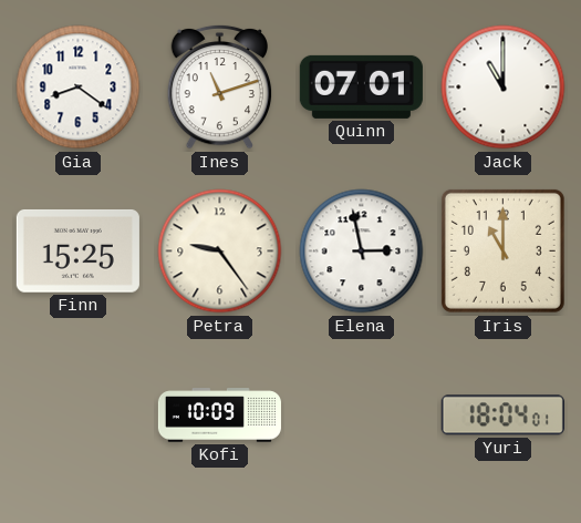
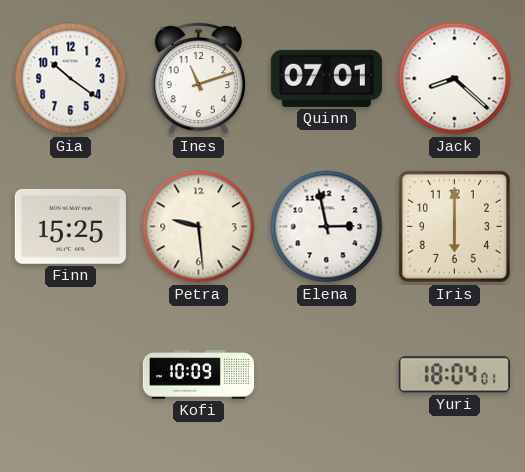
Gia: 8:21 -> 10:21
Jack: 11:00 -> 8:22
Petra: 9:24 -> 9:29
Iris: 11:00 -> 6:00
